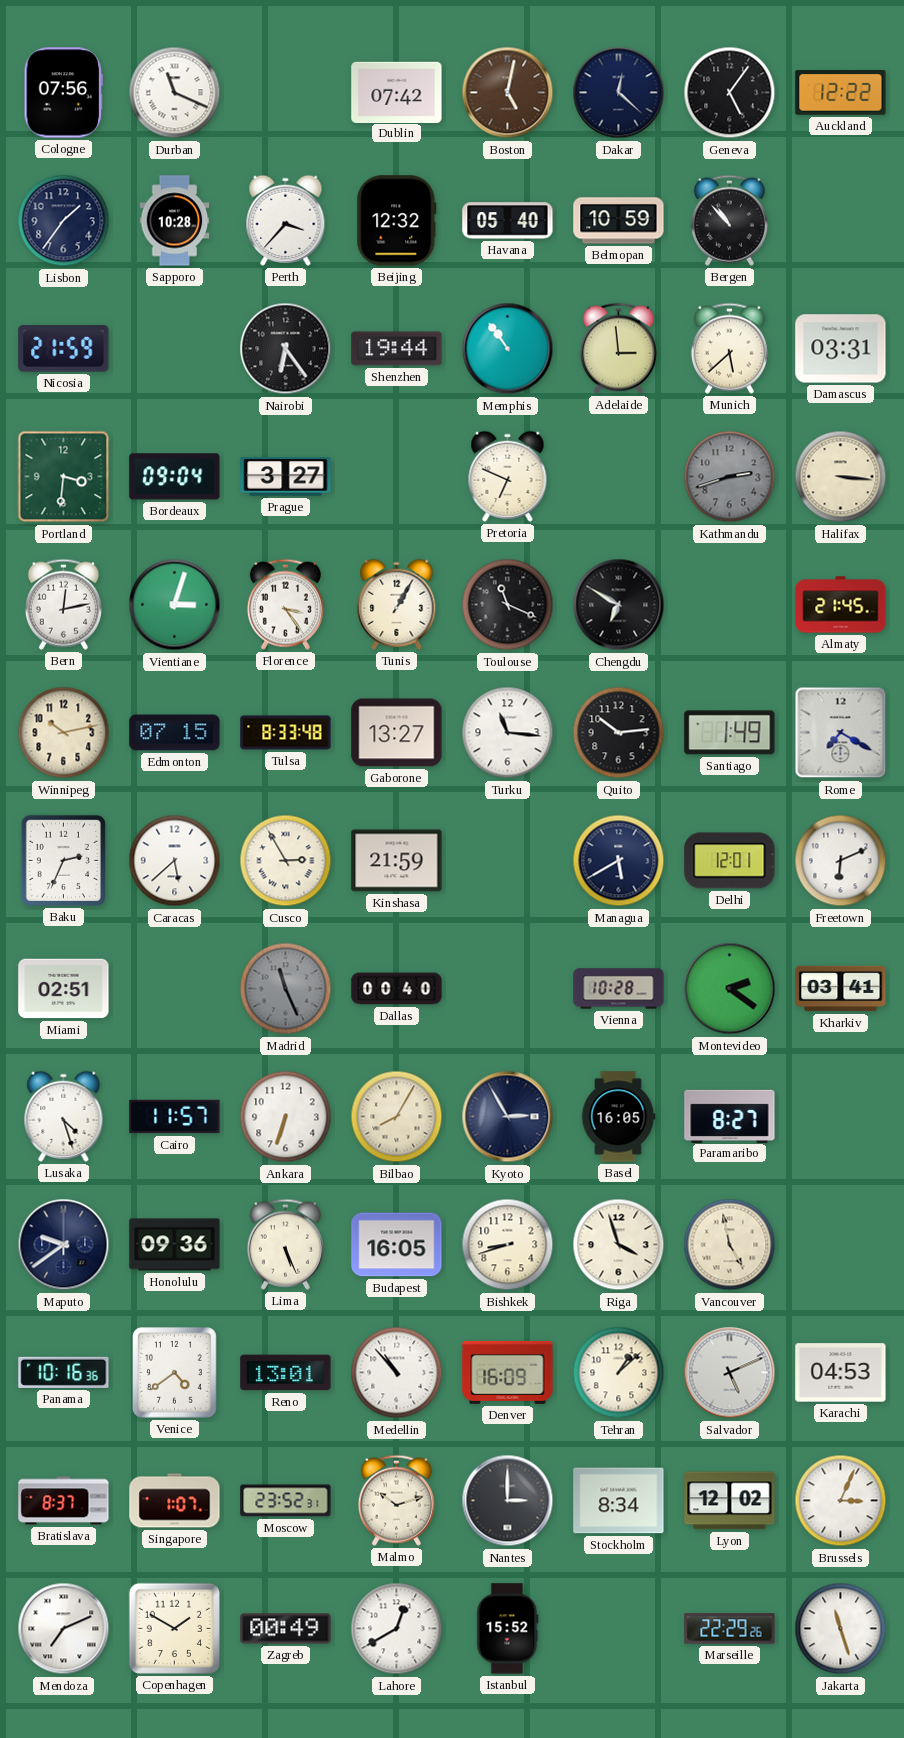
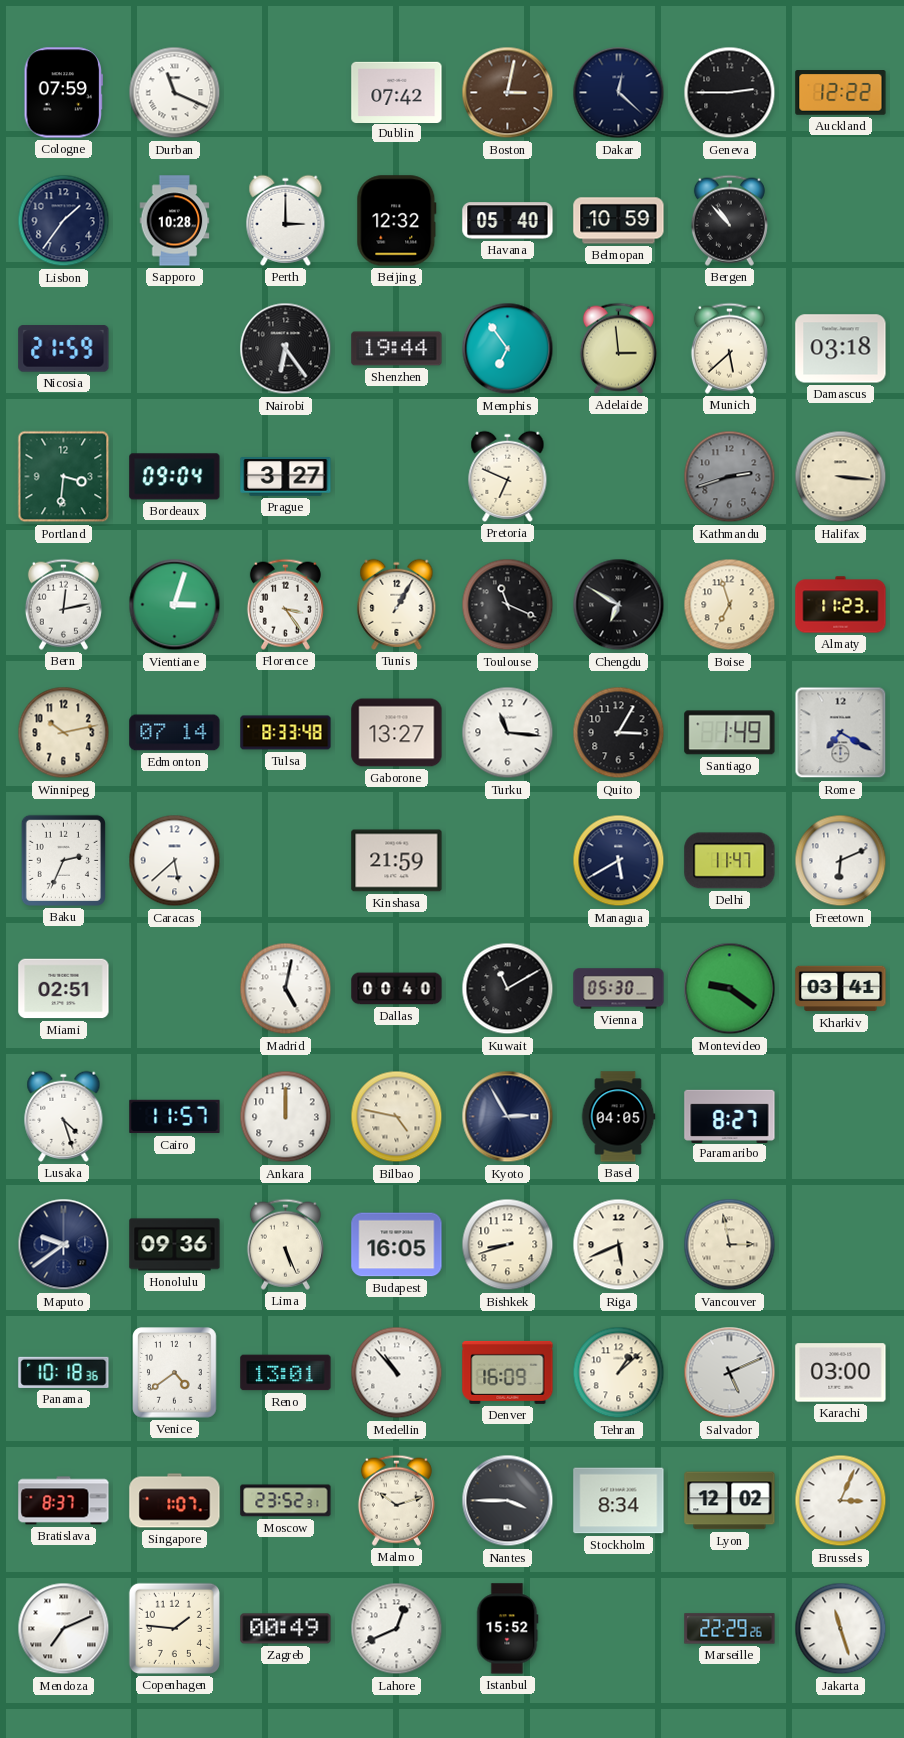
Cologne: 07:56 -> 07:59
Boston: 5:02 -> 3:02
Geneva: 5:06 -> 2:45
Perth: 3:37 -> 3:00
Memphis: 10:54 -> 6:54
Damascus: 03:31 -> 03:18
Boise: none -> 6:57
Almaty: 21:45 -> 11:23
Edmonton: 07:15 -> 07:14
Quito: 10:14 -> 3:05
Cusco: 2:55 -> none
Delhi: 12:01 -> 11:47
Madrid: 11:26 -> 5:02
Madrid dial: grey -> white
Kuwait: none -> 11:10
Vienna: 10:28 -> 05:30
Montevideo: 2:21 -> 9:21
Ankara: 6:33 -> 12:00
Bilbao: 8:05 -> 4:47
Basel: 16:05 -> 04:05
Riga: 3:57 -> 5:41
Vancouver: 4:58 -> 2:58
Panama: 10:16 -> 10:18
Karachi: 04:53 -> 03:00
Nantes: 3:00 -> 3:45
Copenhagen: 1:50 -> 1:46
Lahore: 12:40 -> 12:41
